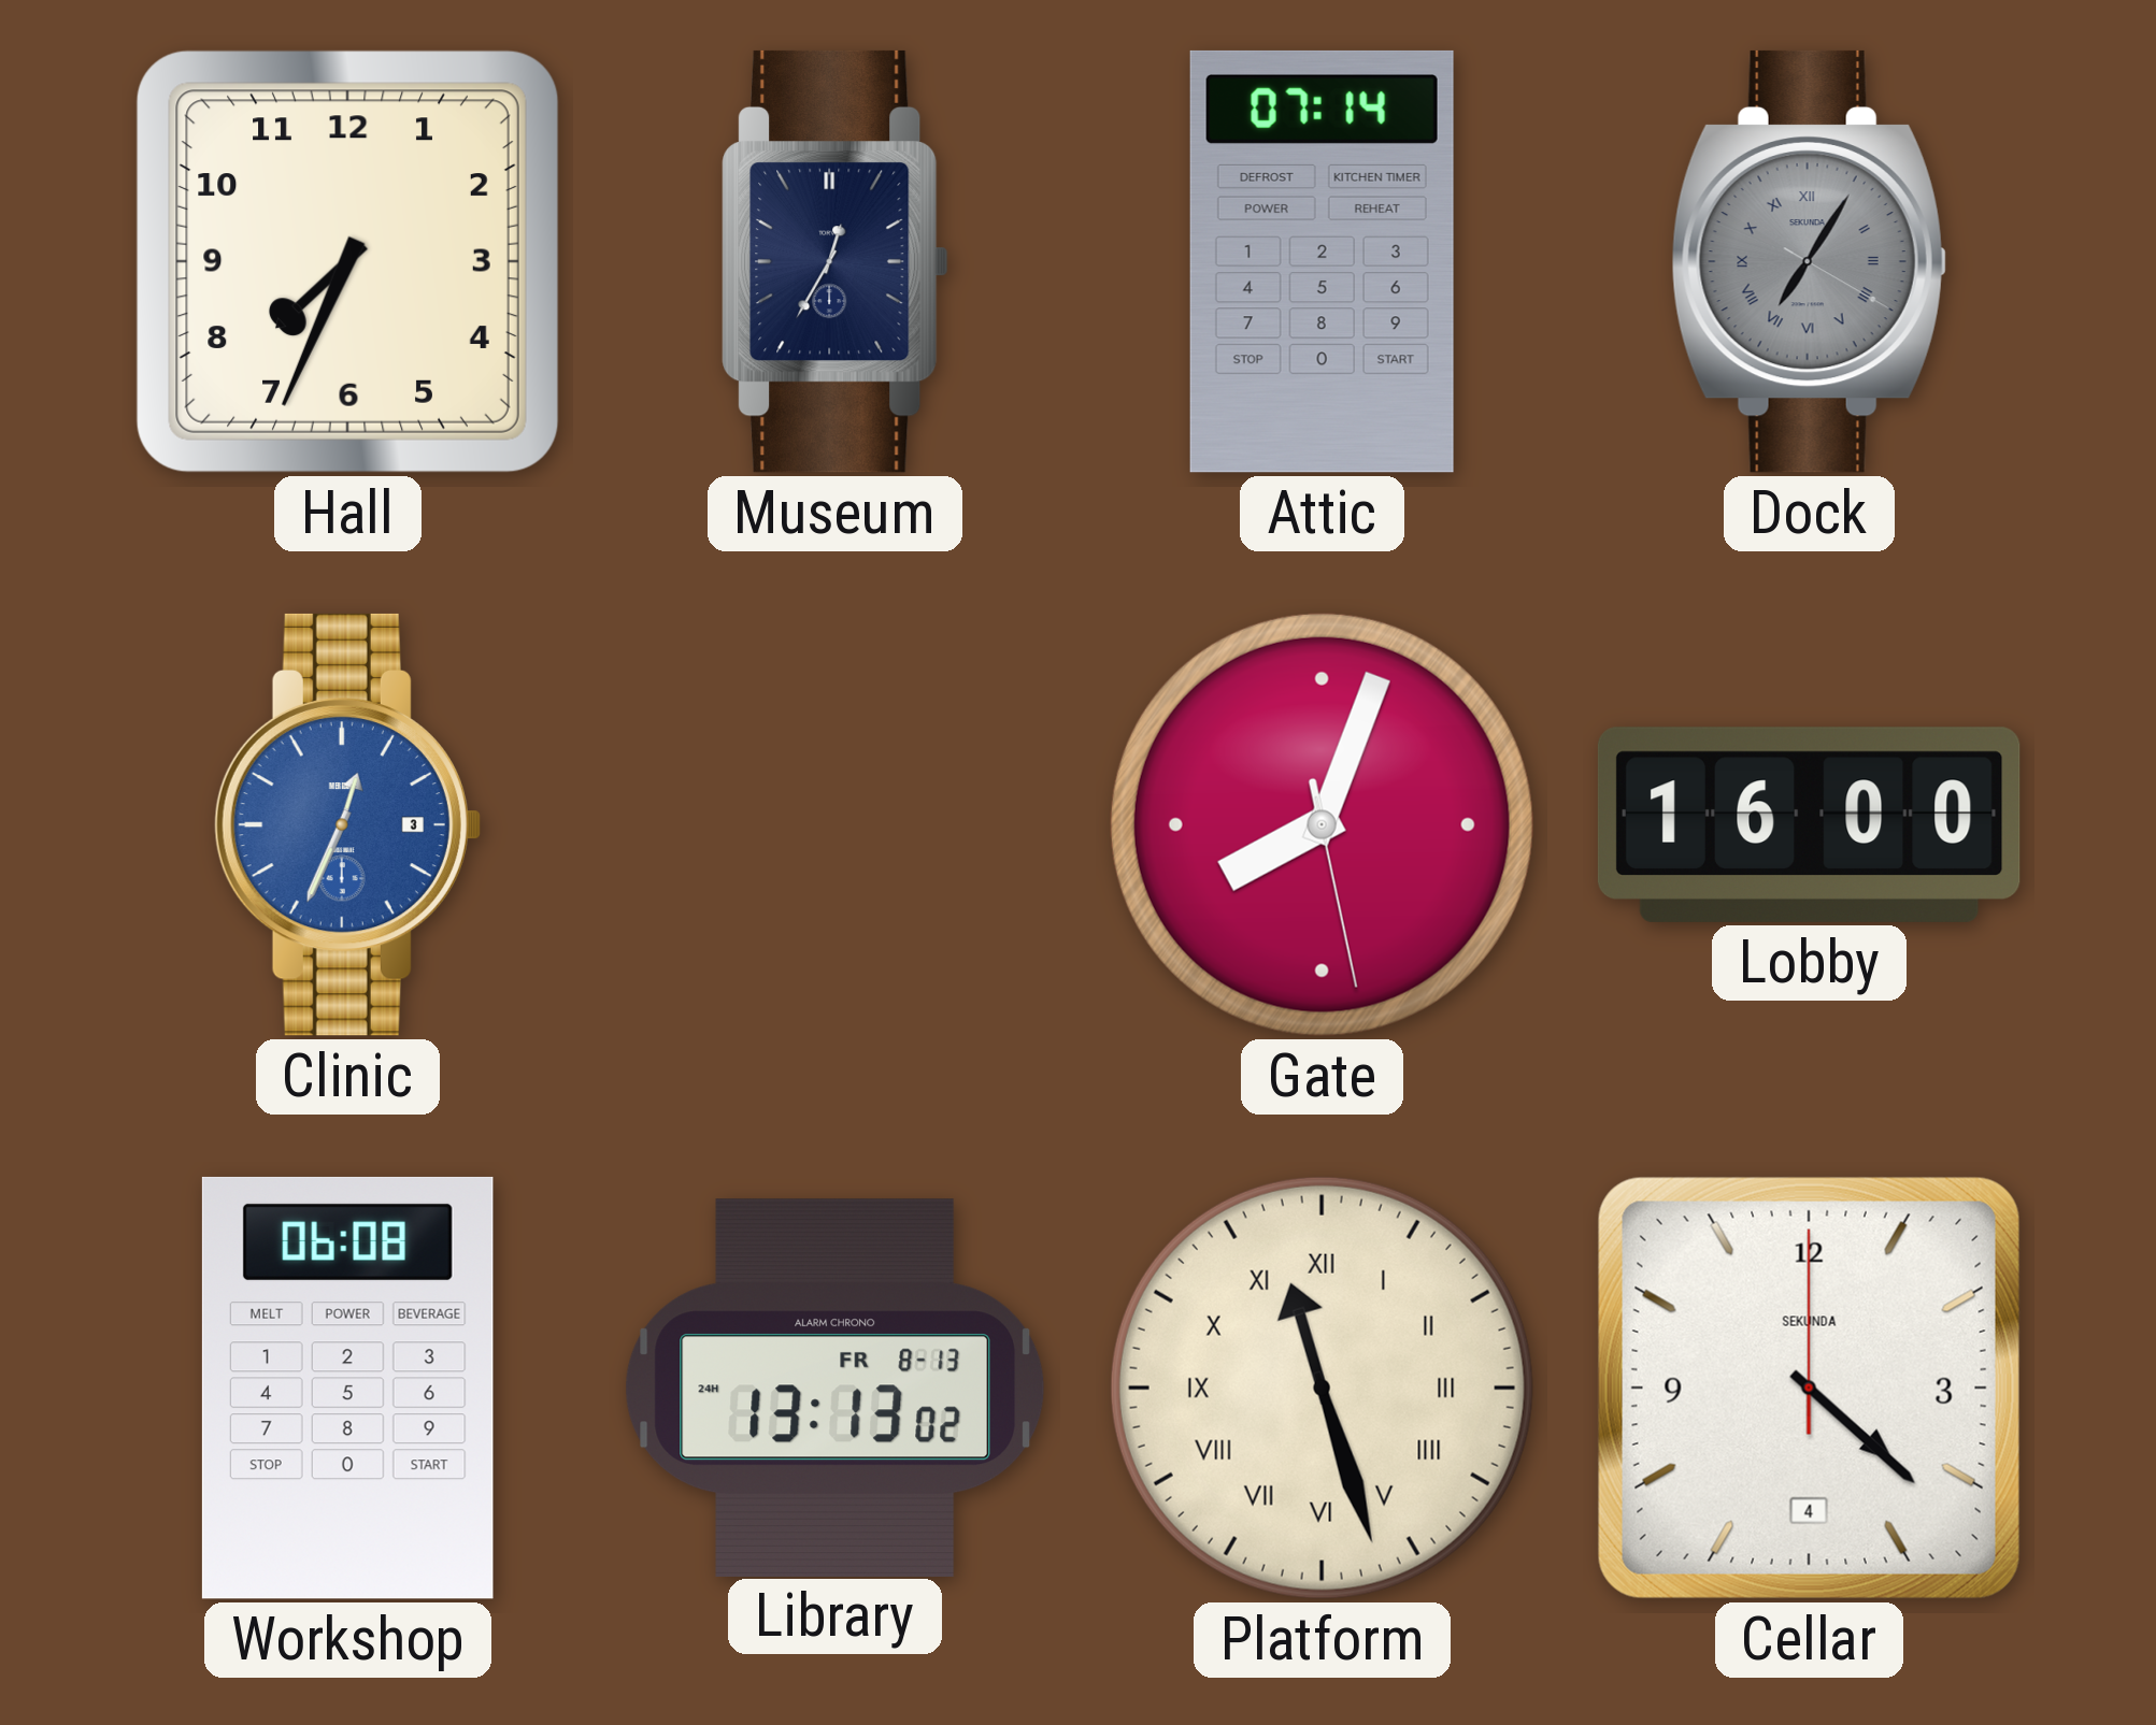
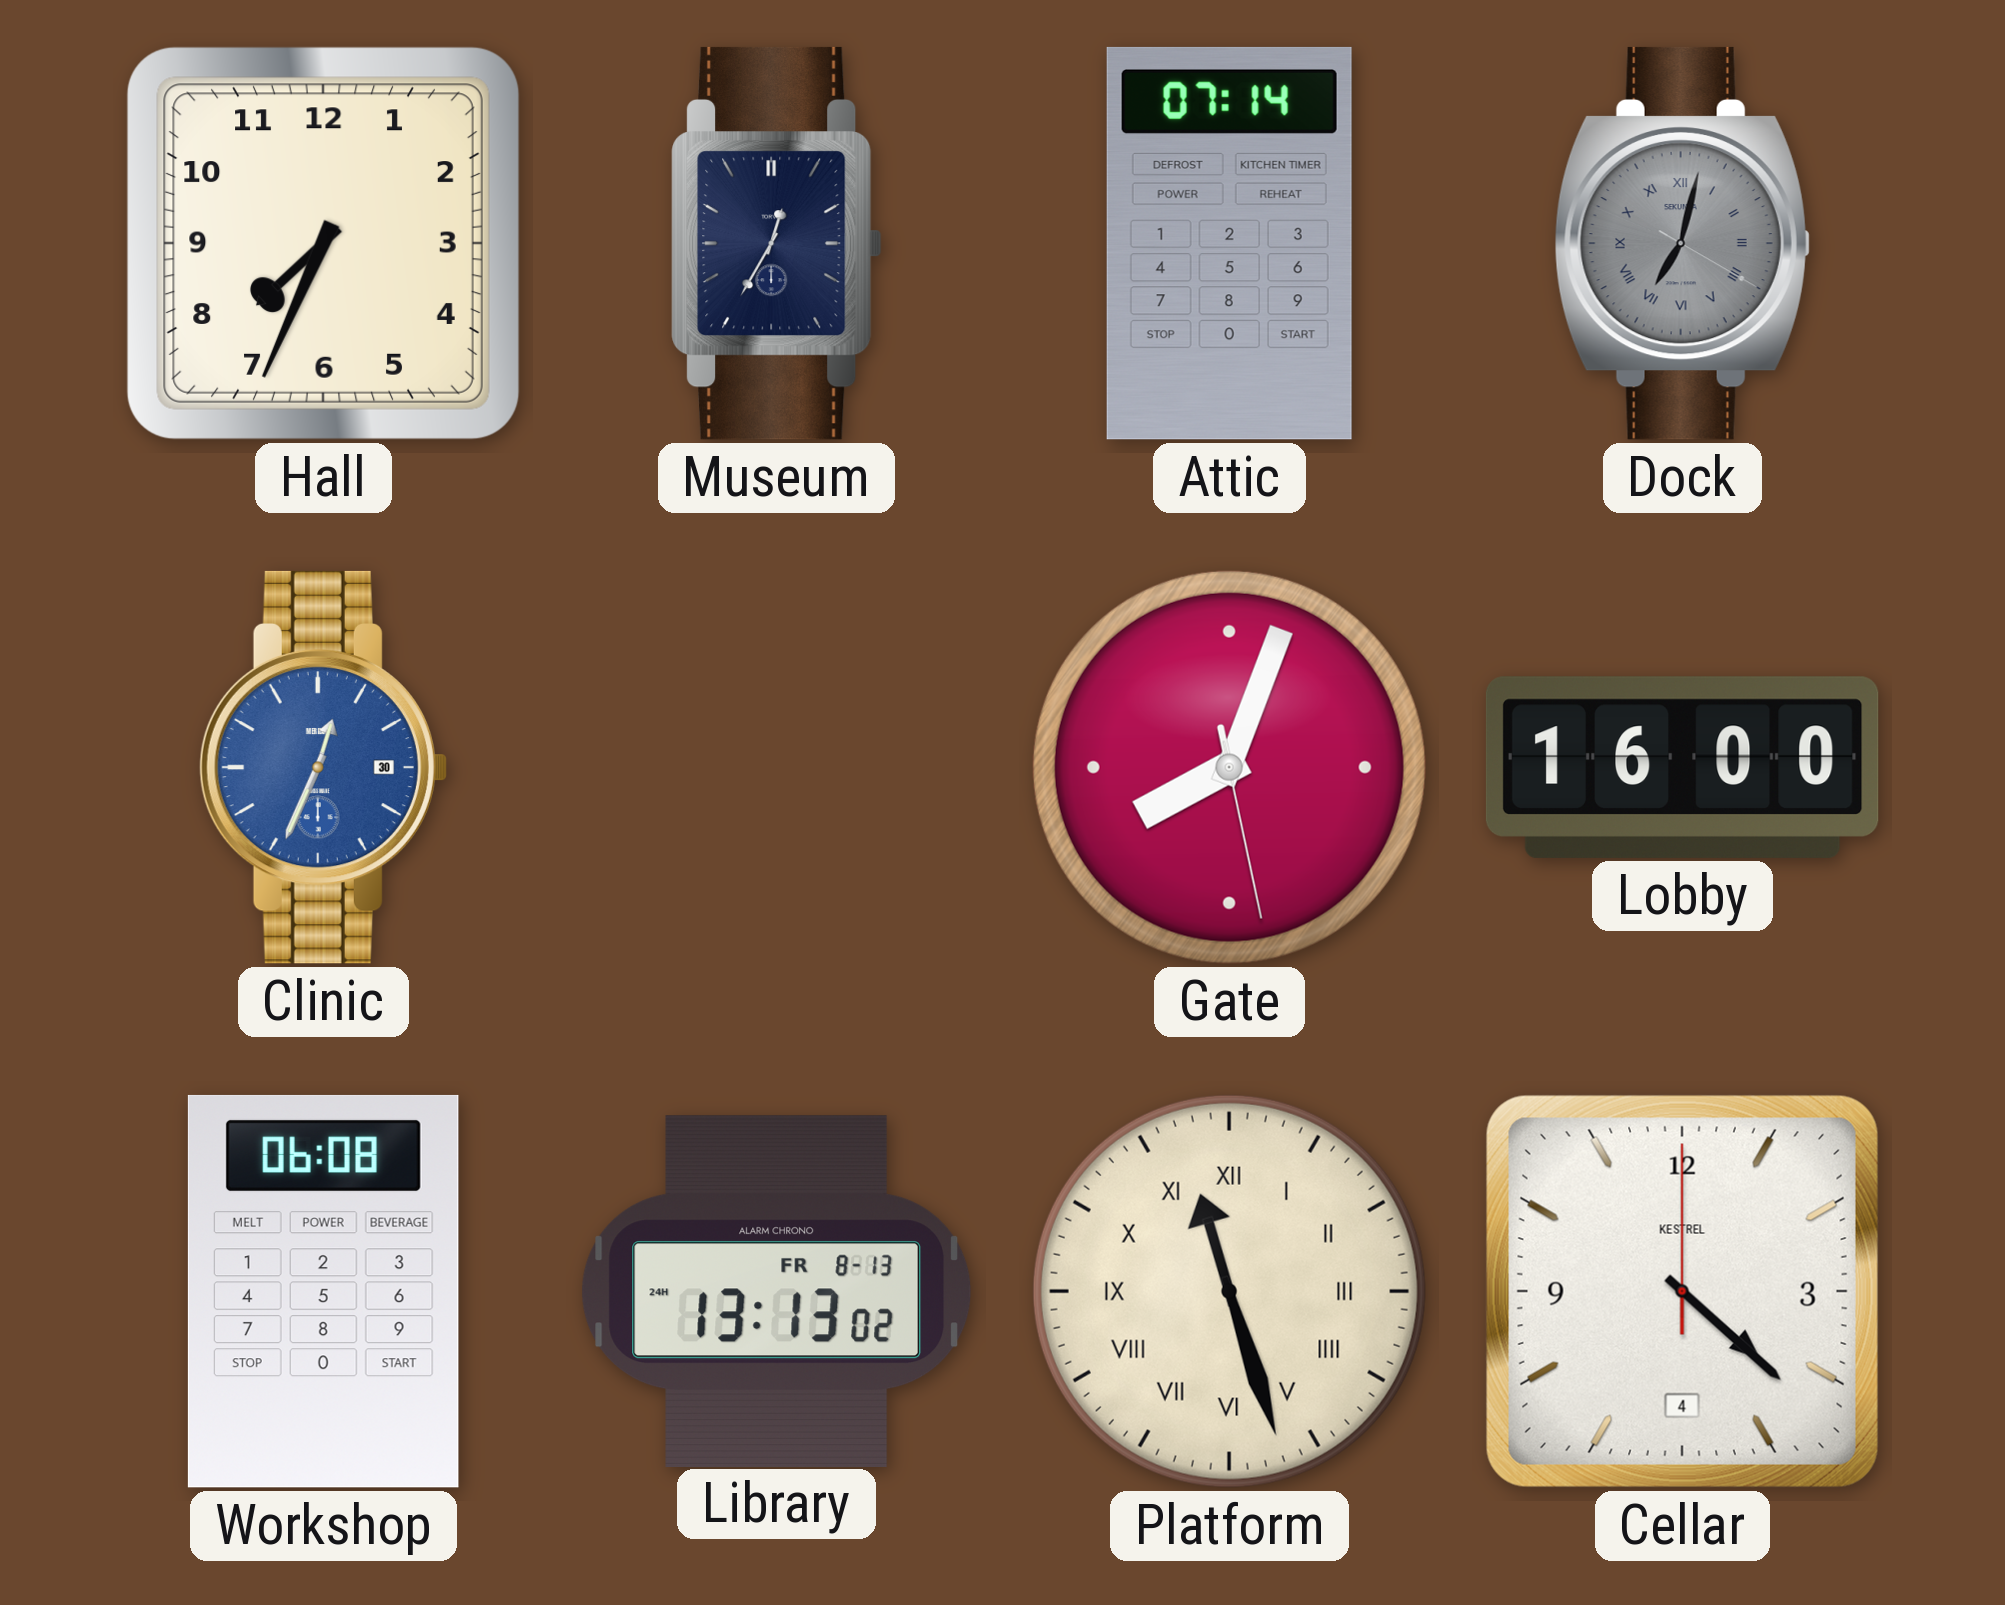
Dock: 7:05 -> 7:02
Clinic date: 3 -> 30
Cellar brand: SEKUNDA -> KESTREL
